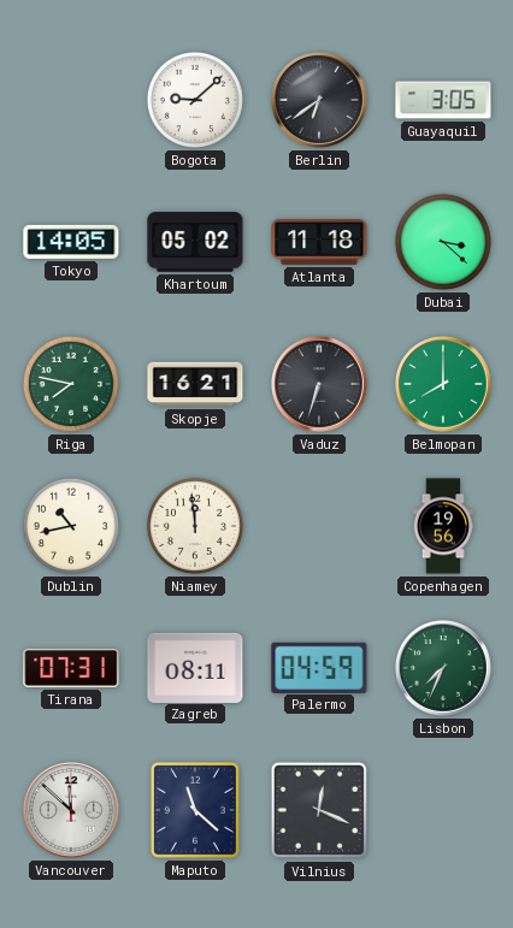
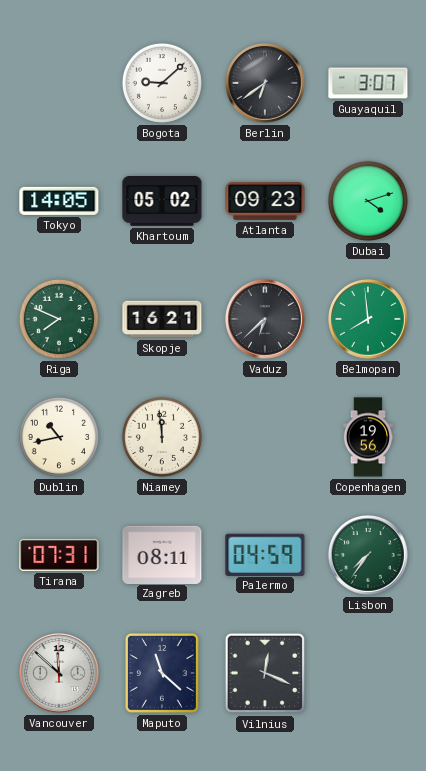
Guayaquil: 3:05 -> 3:07
Atlanta: 11:18 -> 09:23
Dubai: 3:22 -> 4:12
Riga: 7:47 -> 7:49
Vaduz: 6:33 -> 6:38
Belmopan: 8:00 -> 7:59
Lisbon: 7:34 -> 7:36
